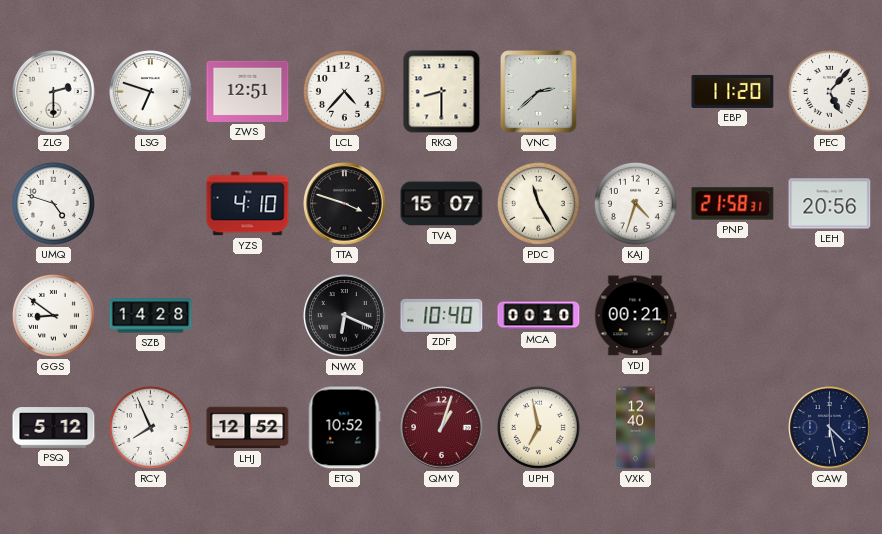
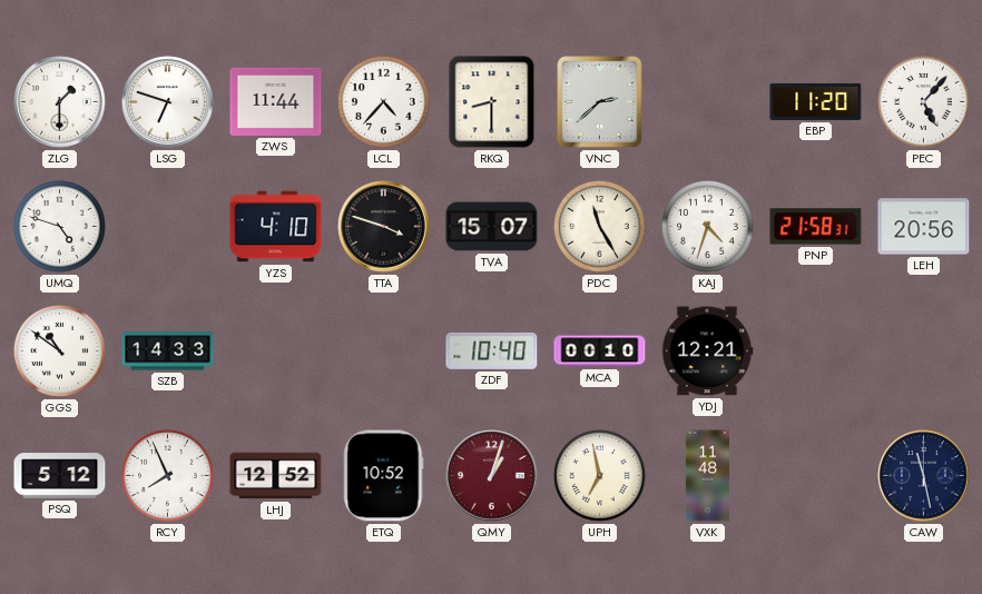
ZLG: 2:30 -> 1:30
ZWS: 12:51 -> 11:44
GGS: 8:51 -> 10:51
SZB: 14:28 -> 14:33
NWX: 6:19 -> none
YDJ: 00:21 -> 12:21
VXK: 12:40 -> 11:48
CAW: 4:28 -> 11:28
